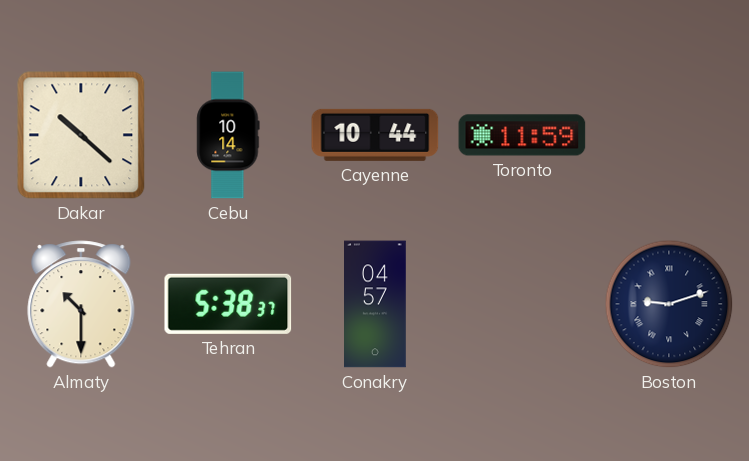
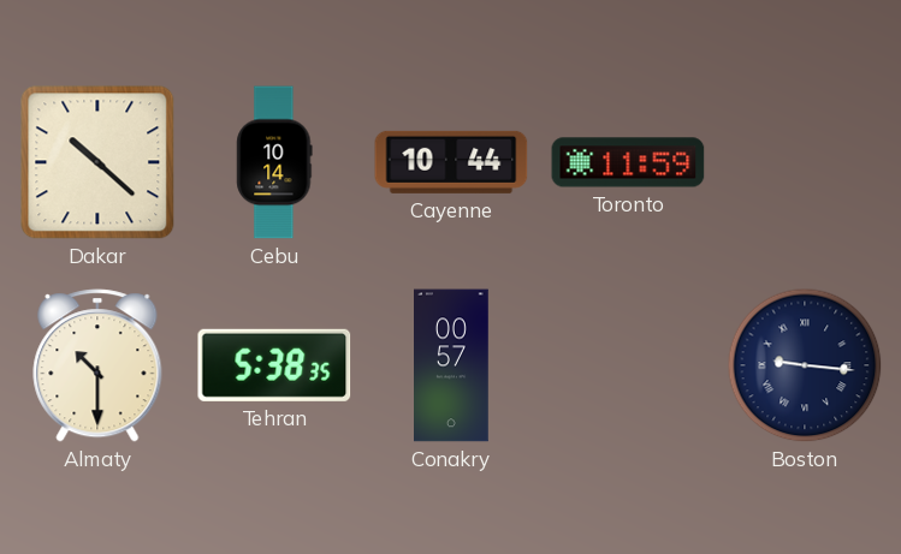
Tehran: 5:38:37 -> 5:38:35
Conakry: 04:57 -> 00:57
Boston: 9:12 -> 9:16
